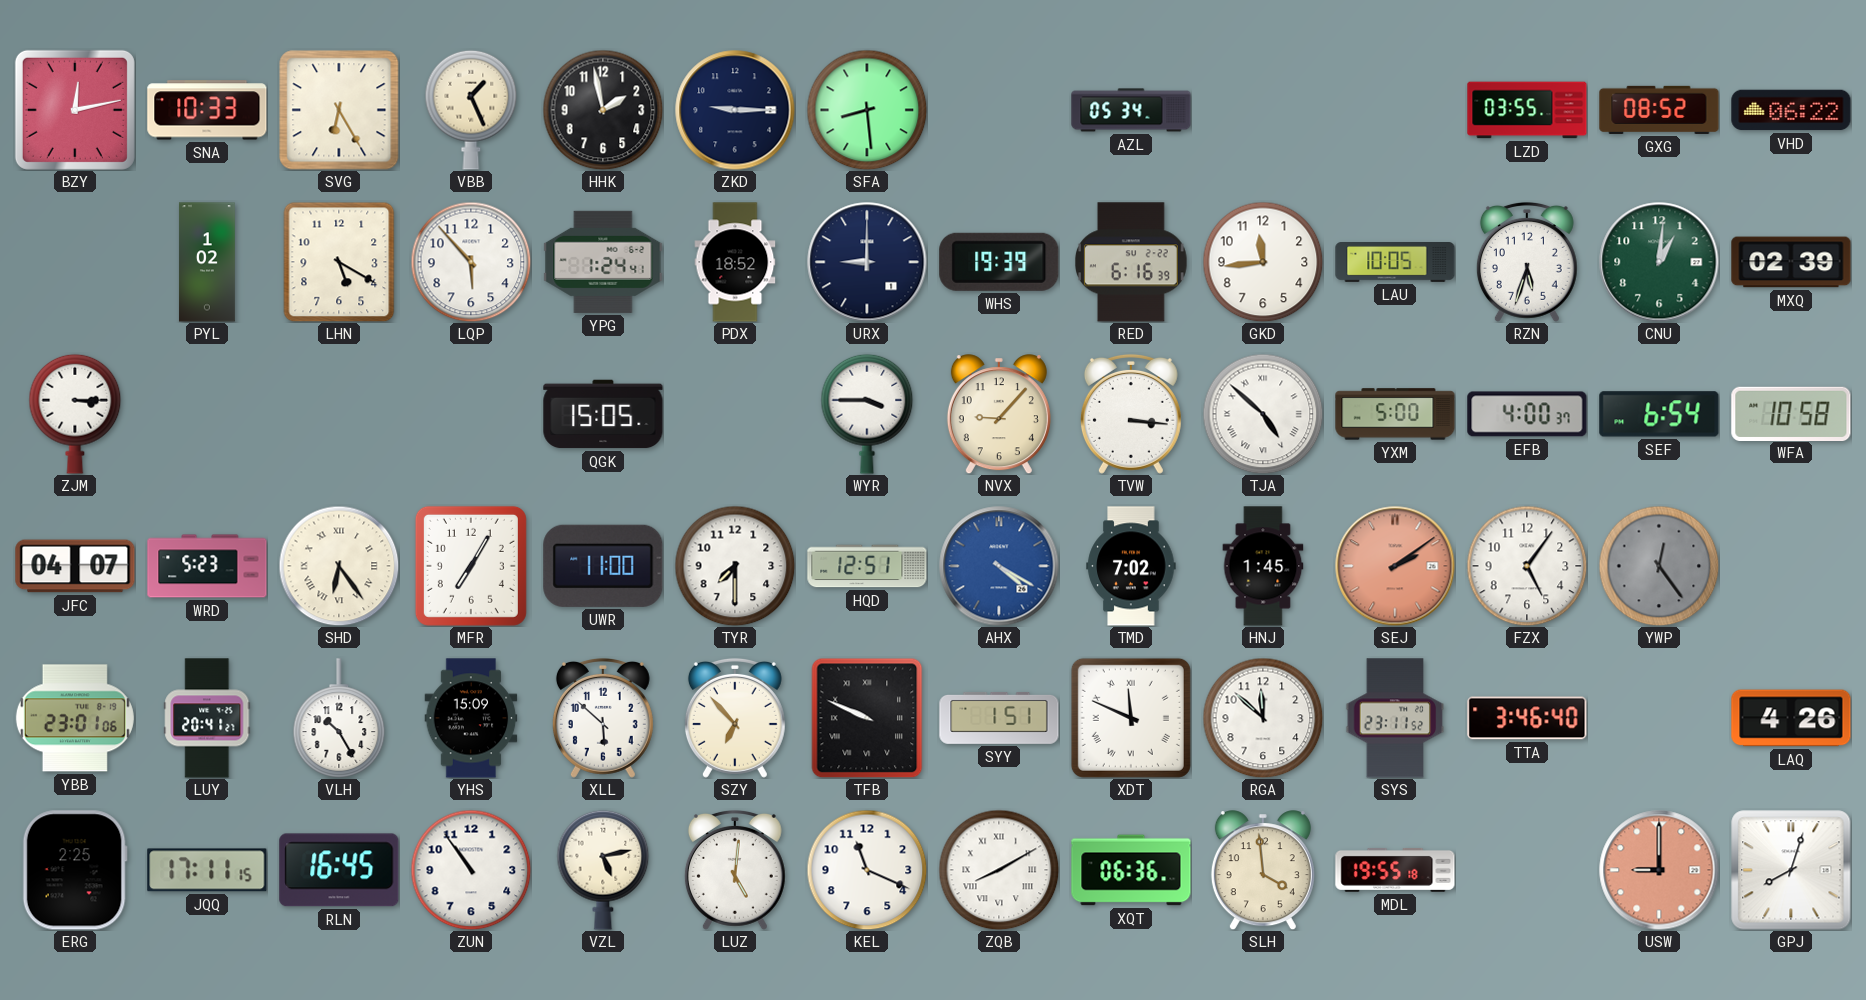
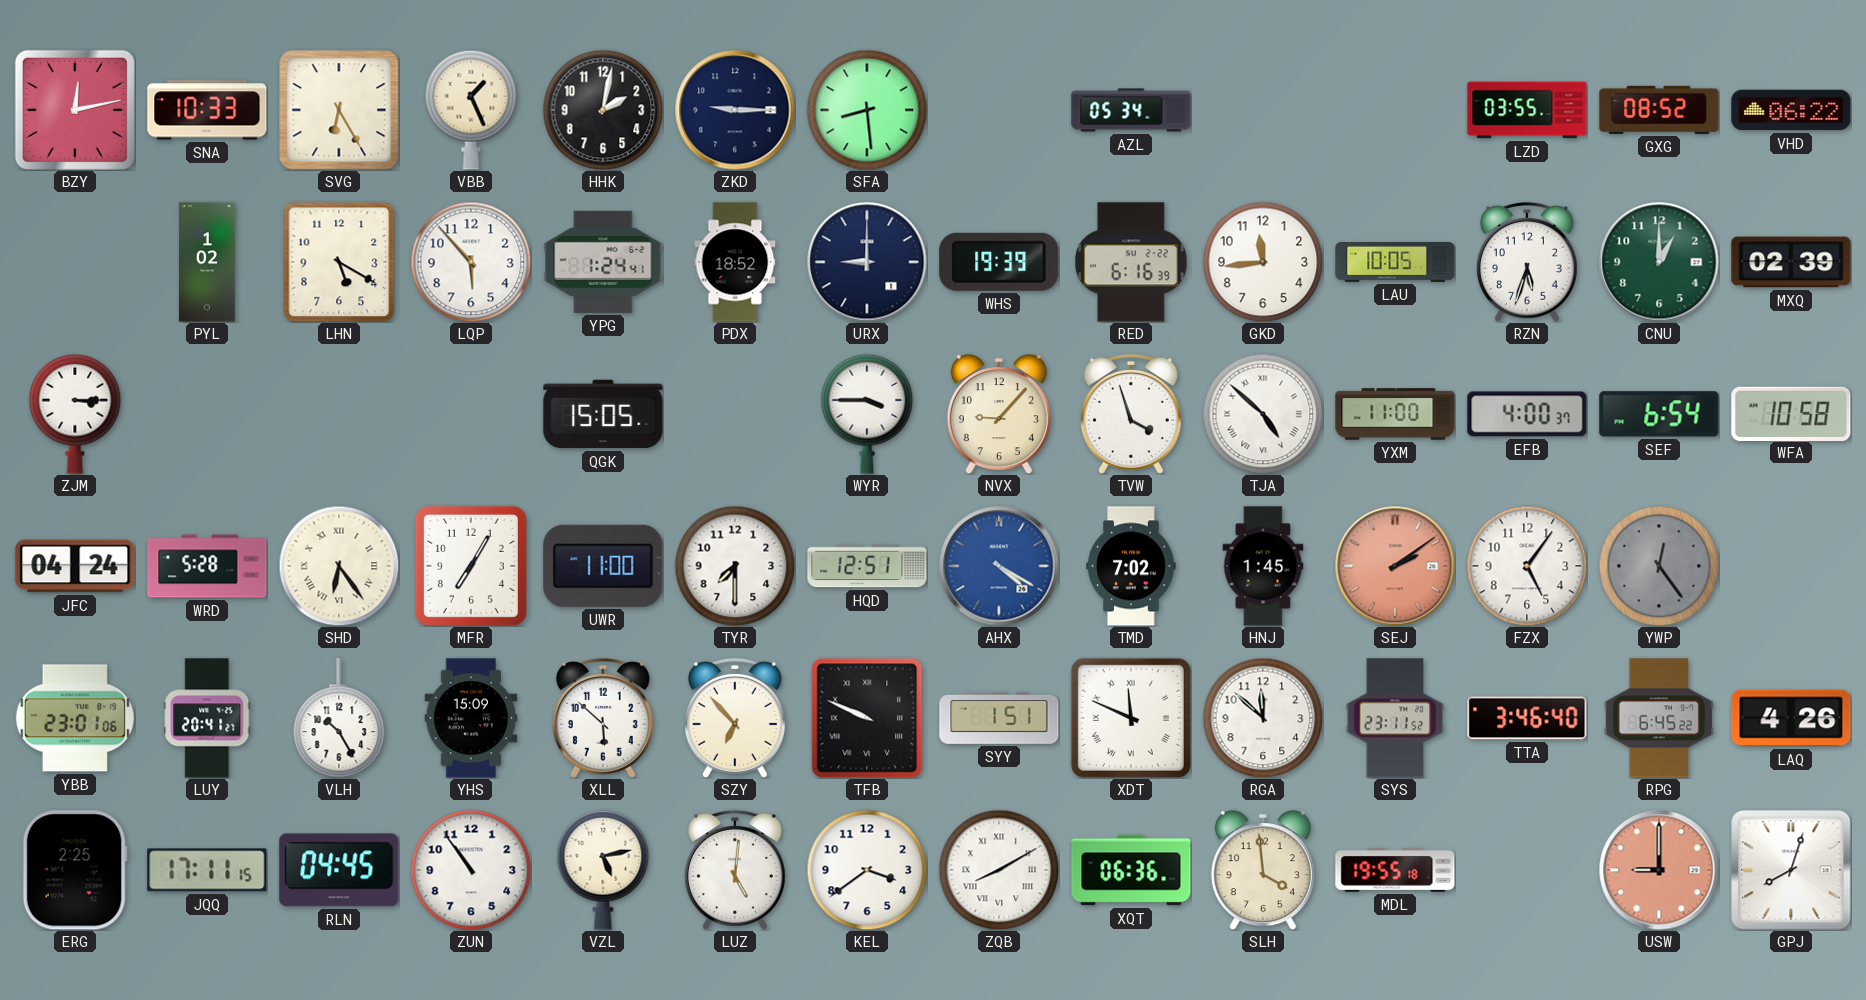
HHK: 1:58 -> 2:02
CNU: 1:01 -> 1:00
TVW: 3:16 -> 3:57
YXM: 5:00 -> 11:00
JFC: 04:07 -> 04:24
WRD: 5:23 -> 5:28
RPG: none -> 6:45
RLN: 16:45 -> 04:45
KEL: 11:19 -> 3:39
